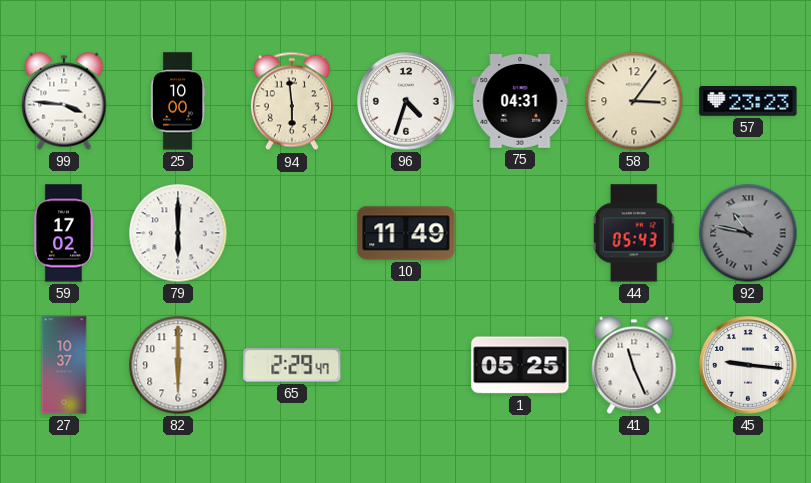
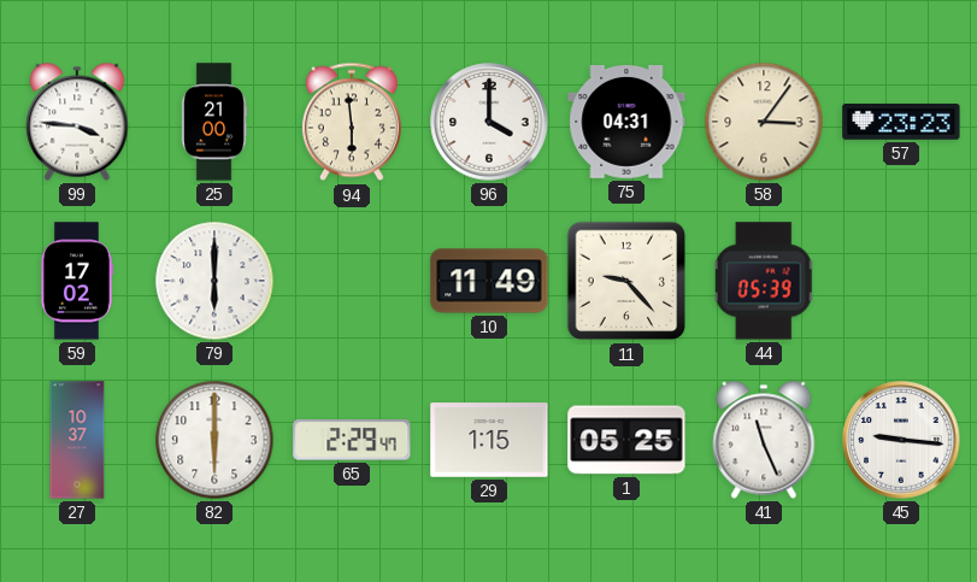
25: 10:00 -> 21:00
96: 4:33 -> 4:00
11: none -> 9:23
44: 05:43 -> 05:39
92: 10:47 -> none
29: none -> 1:15
